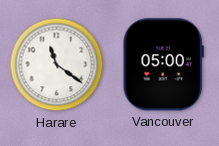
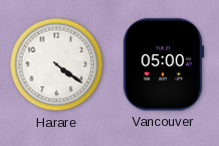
Harare: 11:21 -> 4:21
